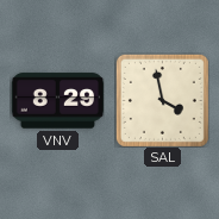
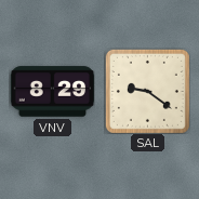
SAL: 3:58 -> 9:21
